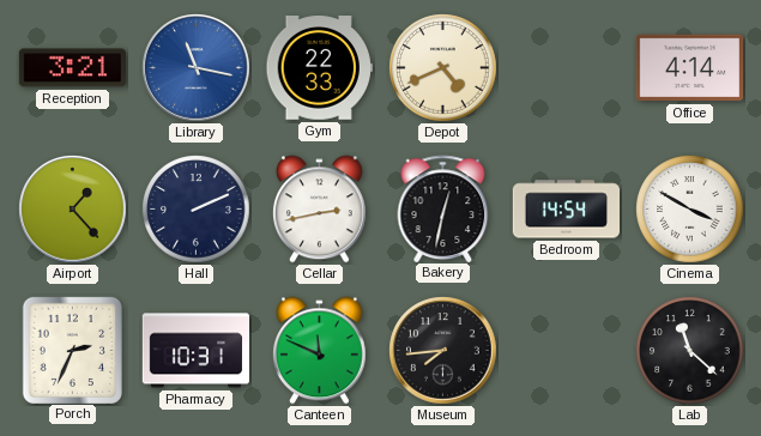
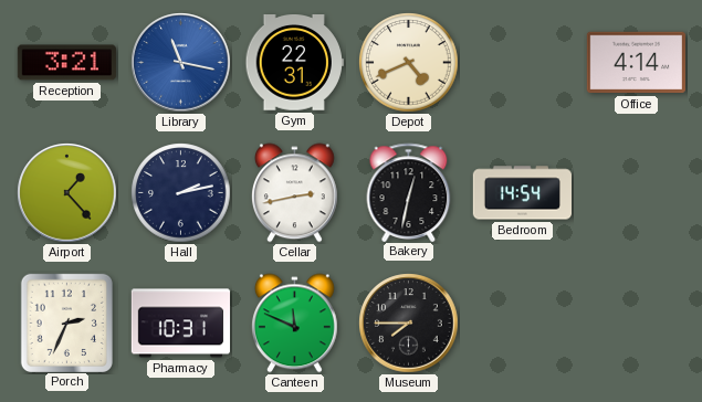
Gym: 22:33 -> 22:31
Hall: 2:11 -> 2:13
Cinema: 3:50 -> none
Museum: 7:44 -> 7:45
Lab: 11:22 -> none
